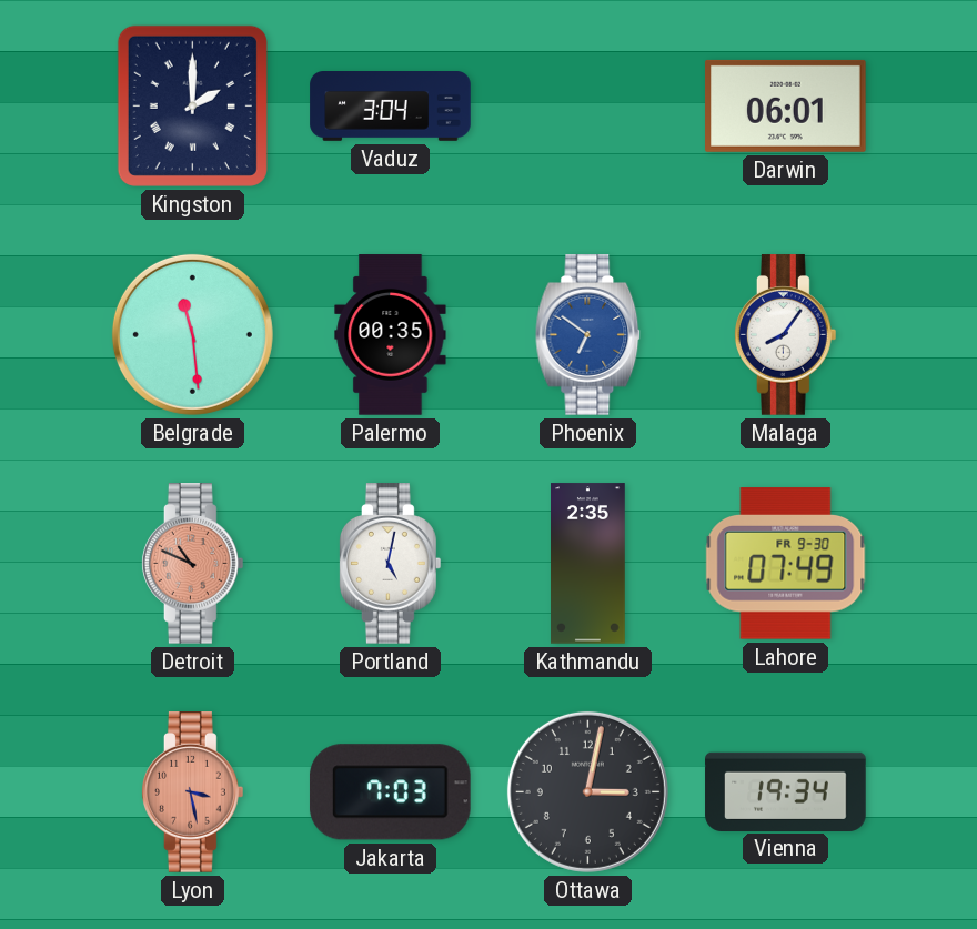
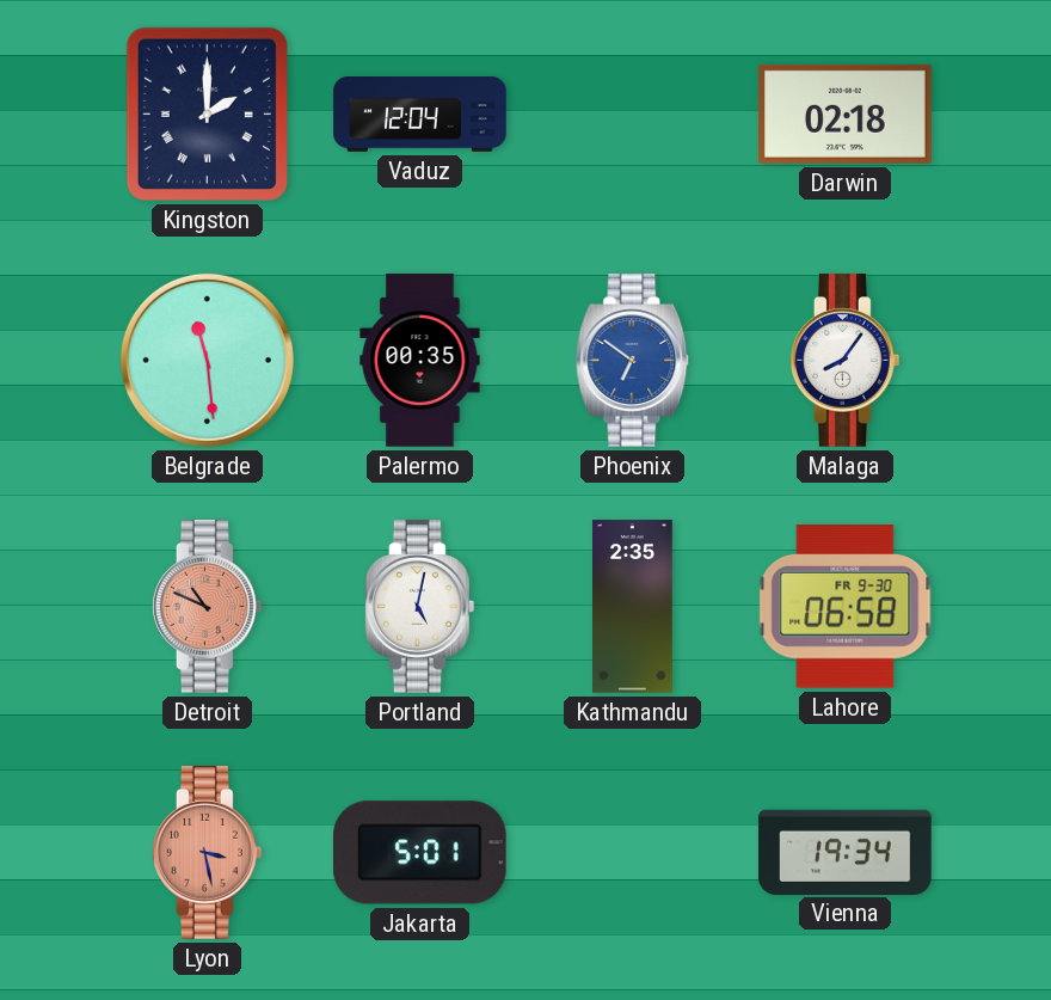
Vaduz: 3:04 -> 12:04
Darwin: 06:01 -> 02:18
Lahore: 07:49 -> 06:58
Jakarta: 7:03 -> 5:01
Ottawa: 3:02 -> none
